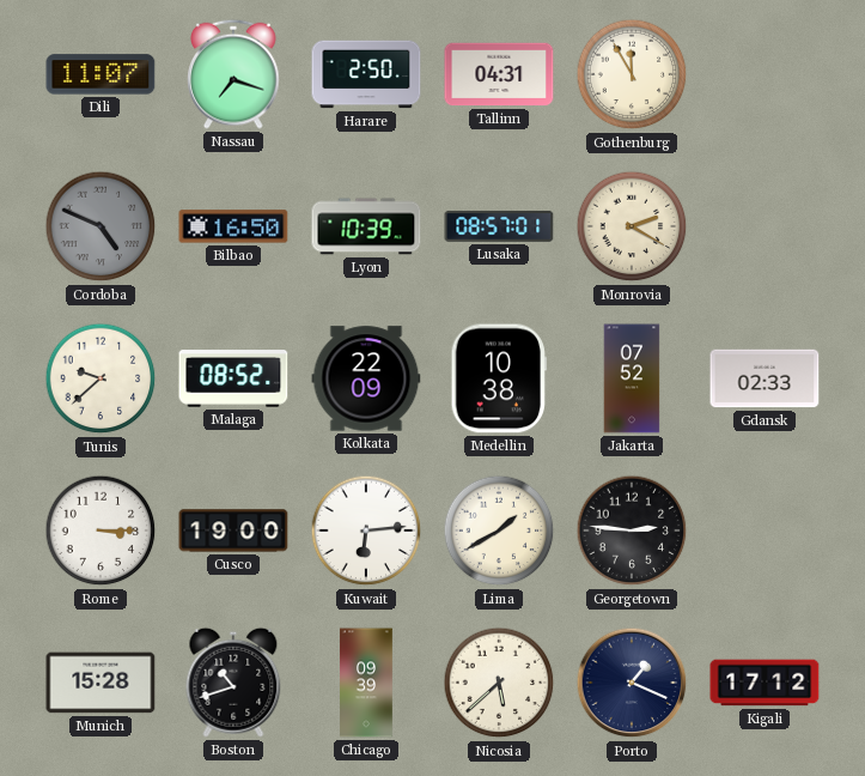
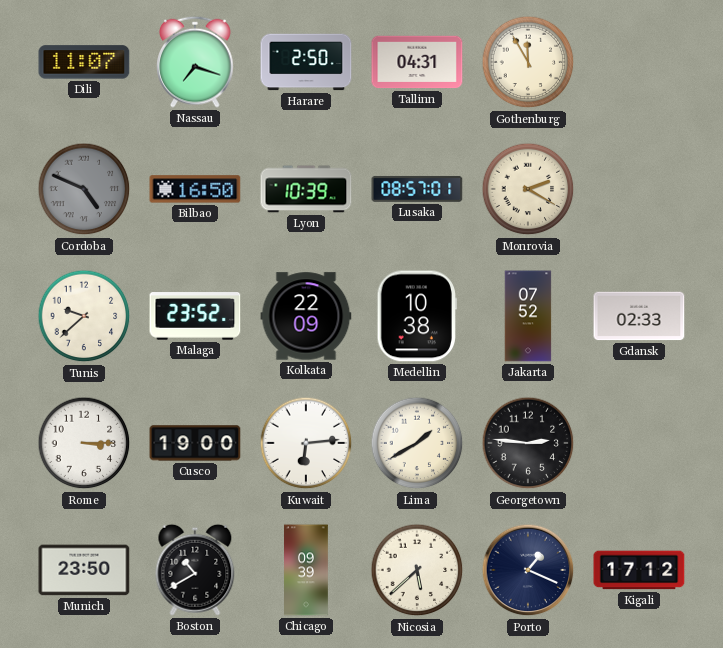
Malaga: 08:52 -> 23:52
Munich: 15:28 -> 23:50
Boston: 10:42 -> 10:40
